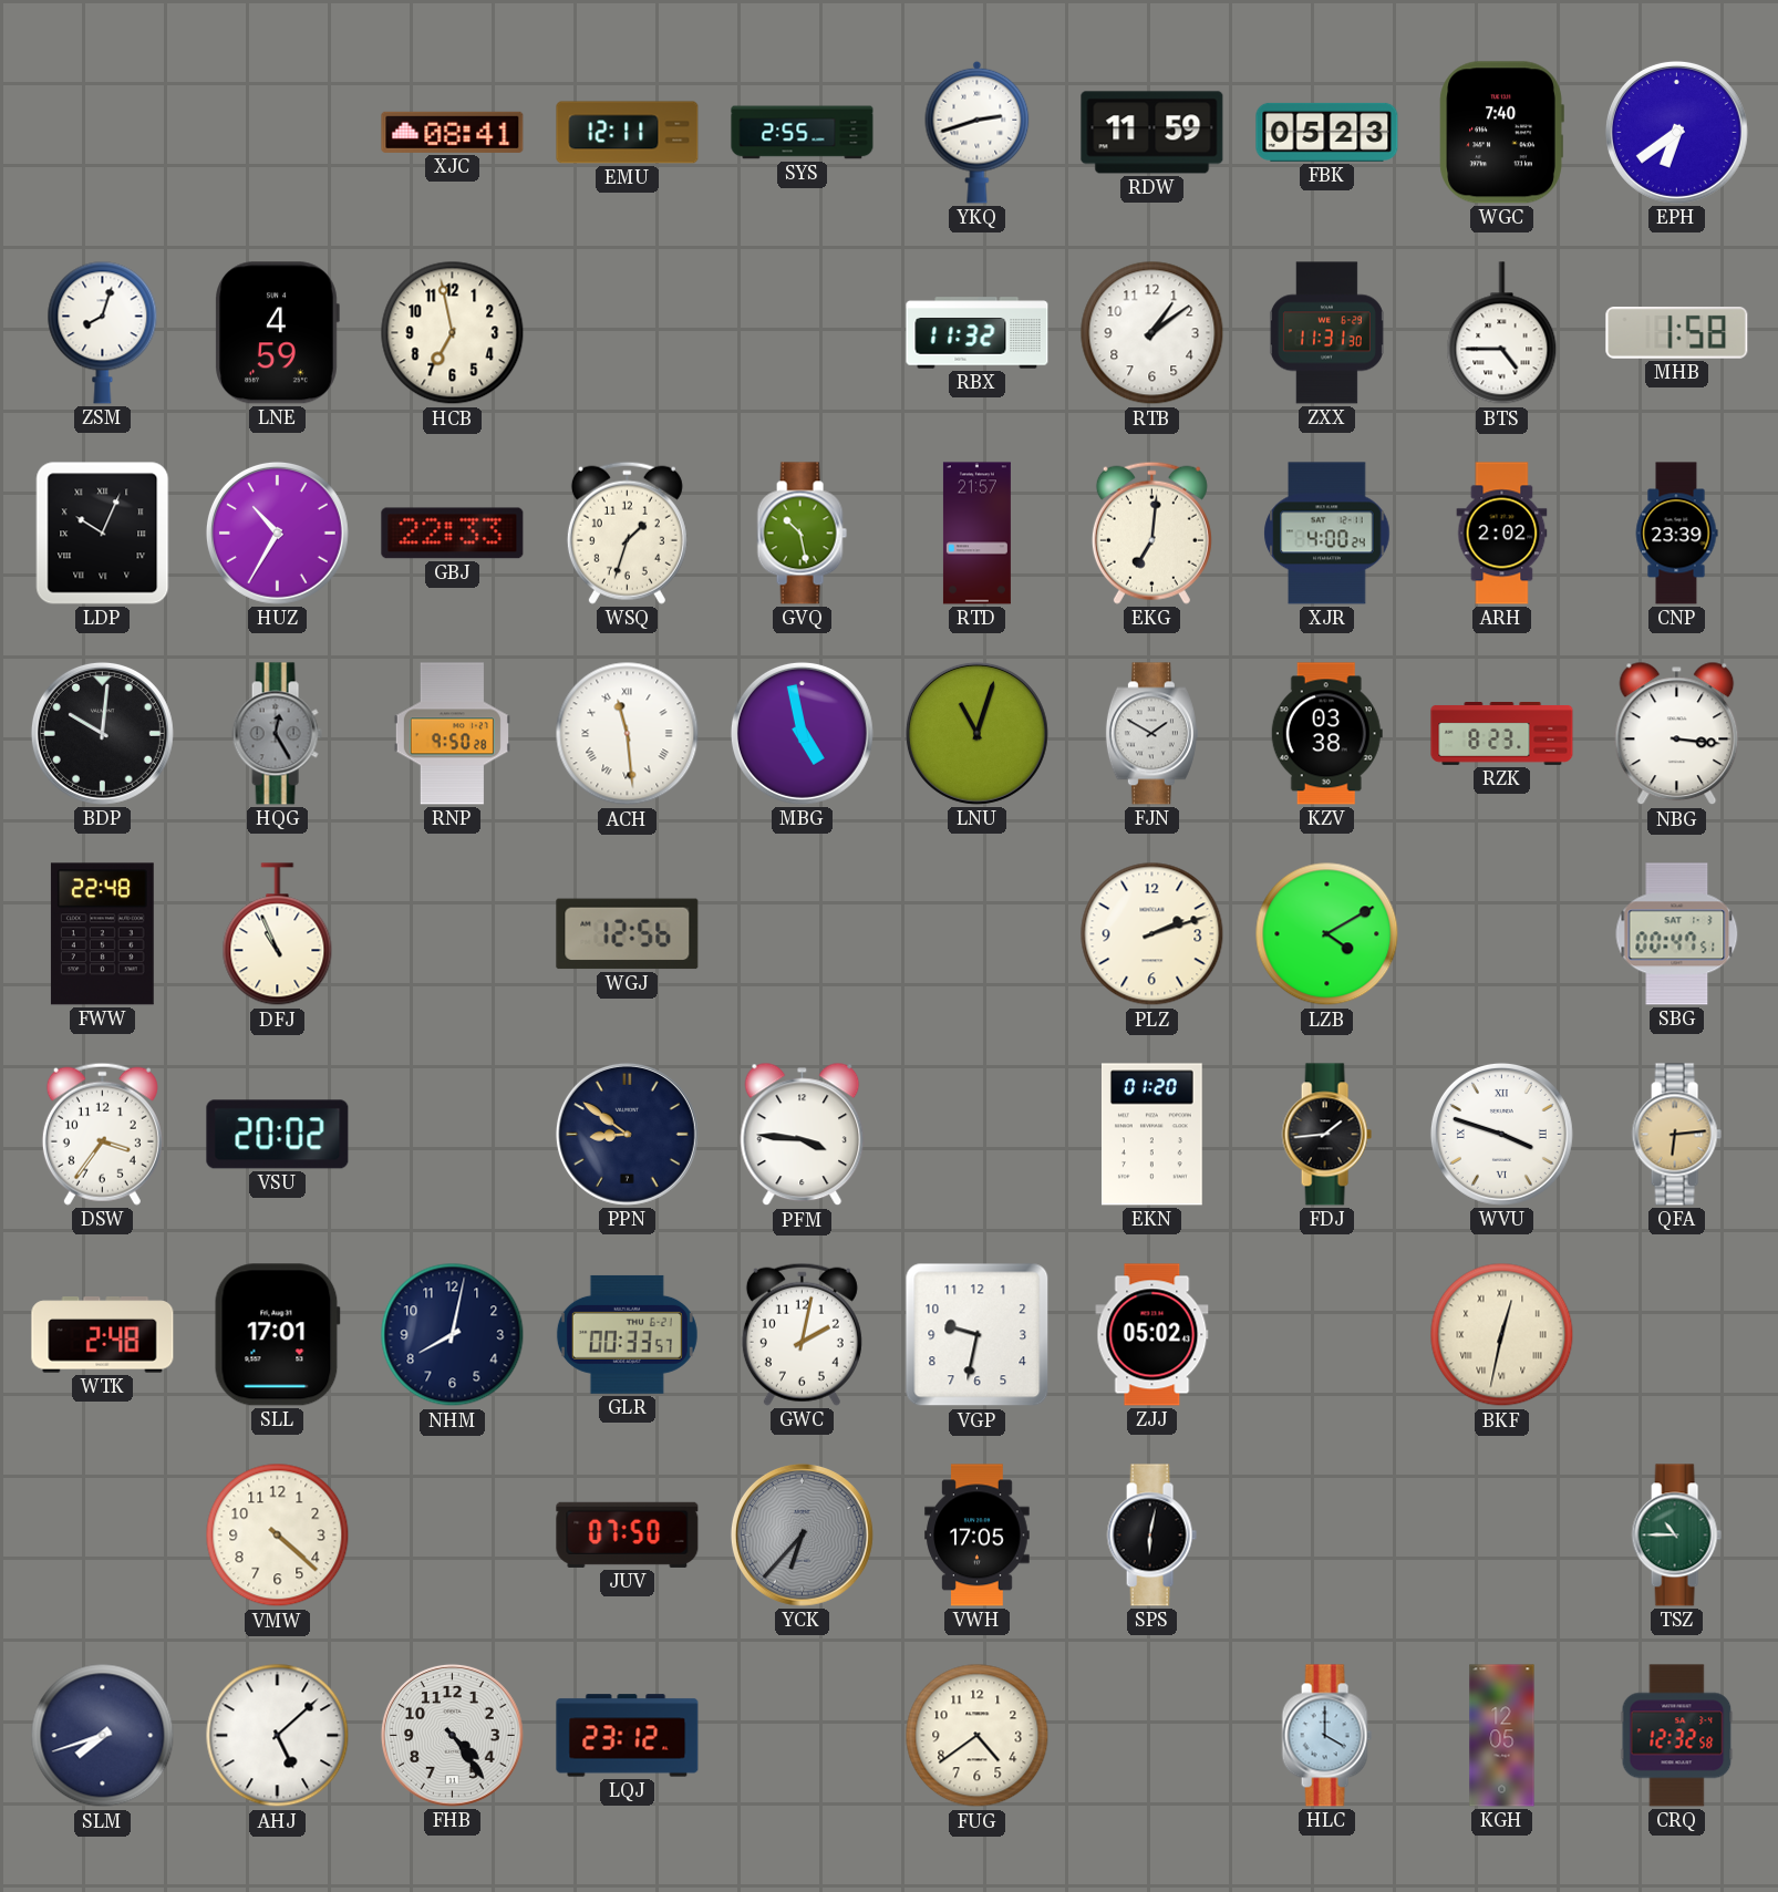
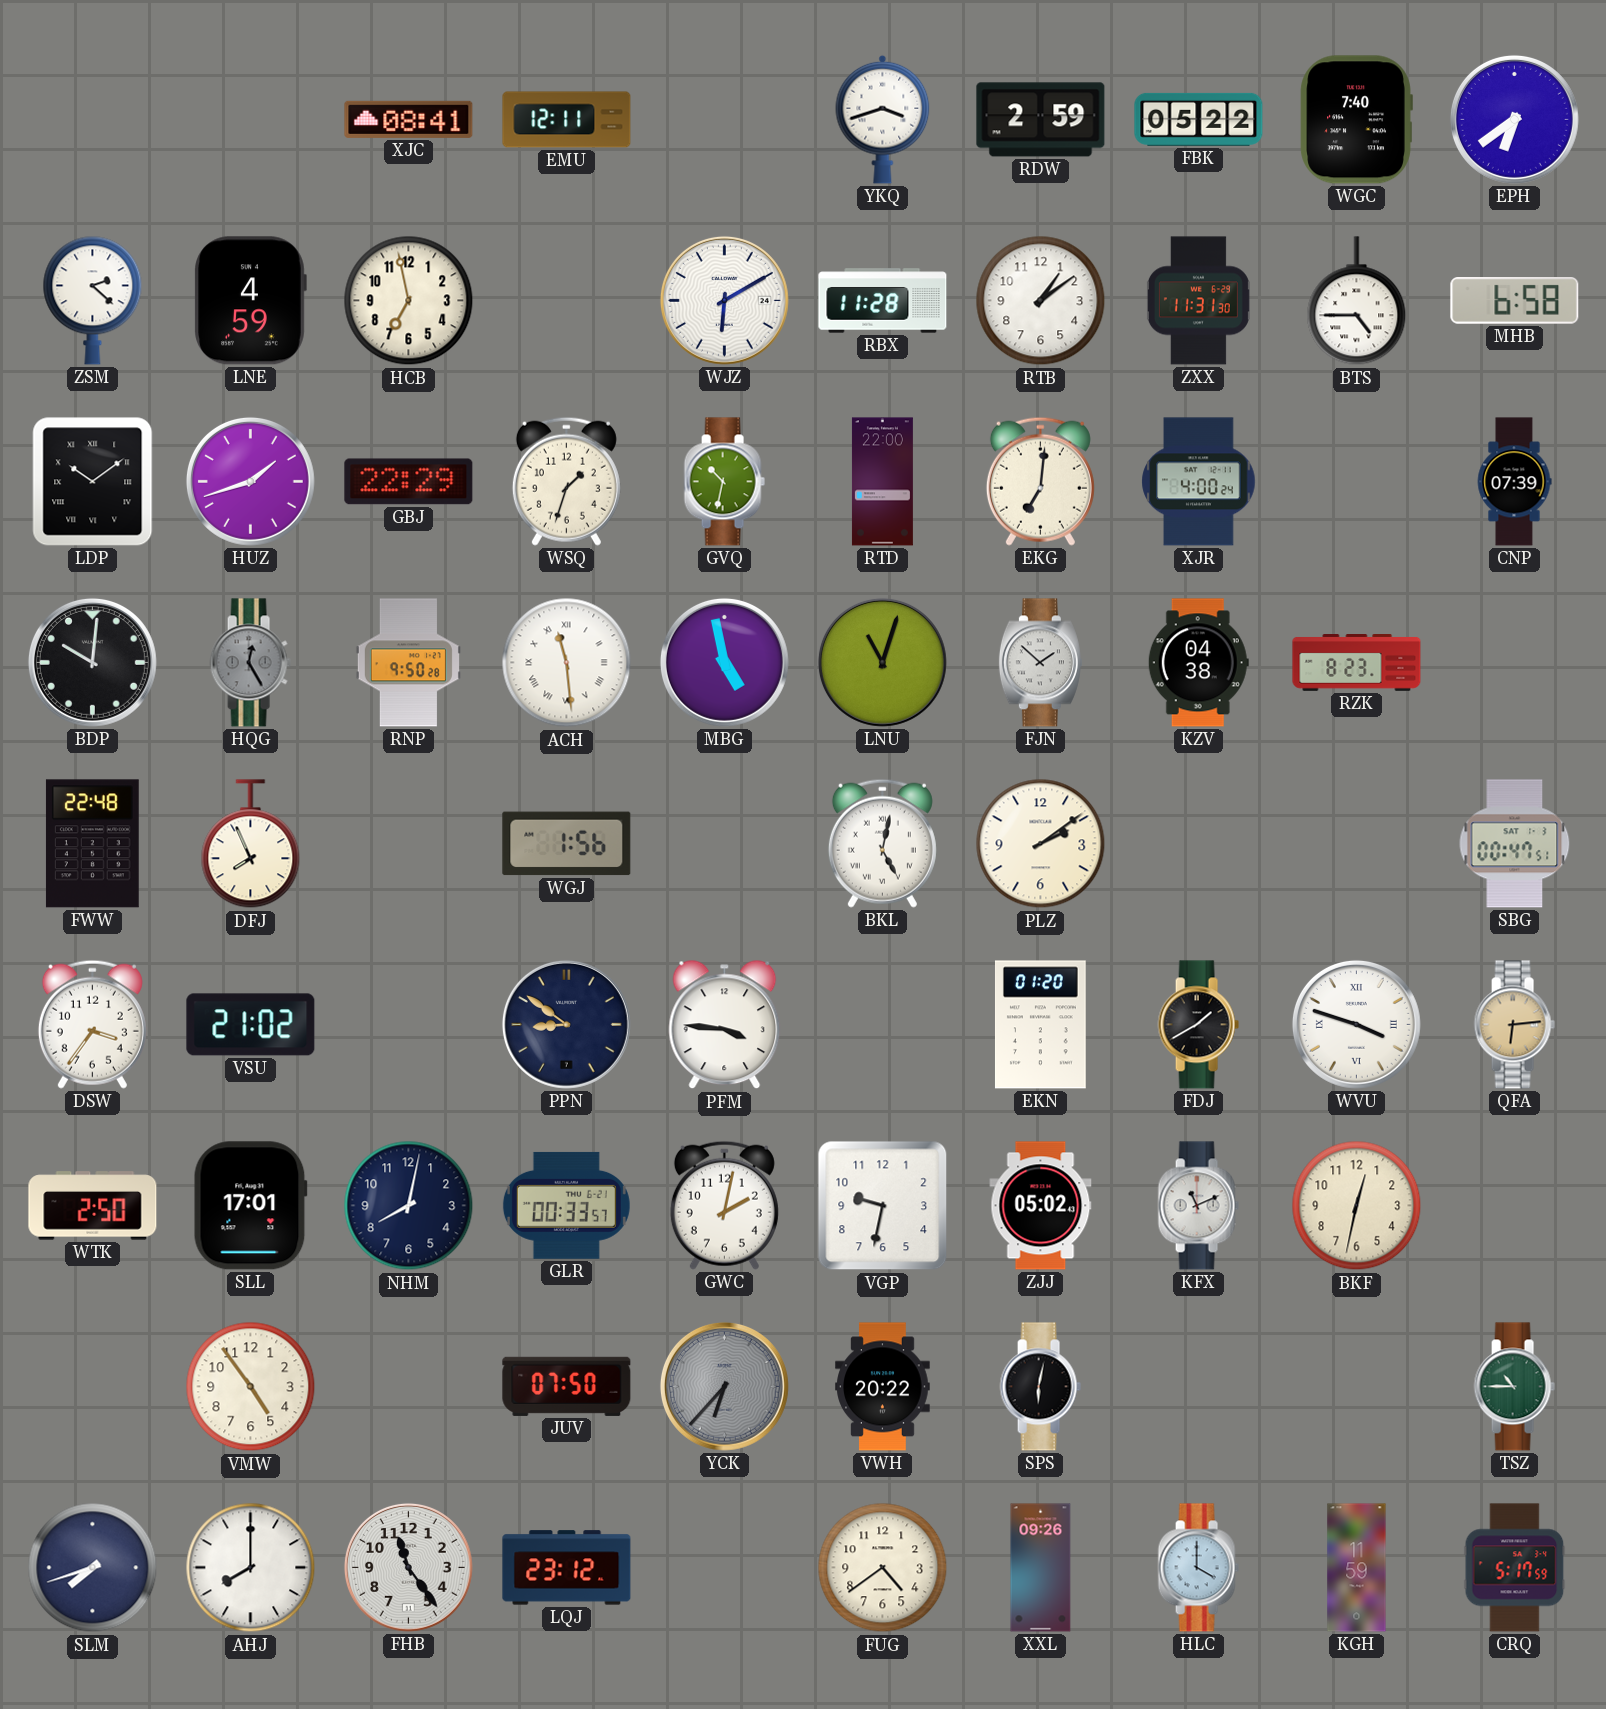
SYS: 2:55 -> none
YKQ: 2:42 -> 3:42
RDW: 11:59 -> 2:59
FBK: 05:23 -> 05:22
ZSM: 8:03 -> 2:22
WJZ: none -> 6:10
RBX: 11:32 -> 11:28
MHB: 1:58 -> 6:58
LDP: 10:04 -> 10:09
HUZ: 10:35 -> 1:42
GBJ: 22:33 -> 22:29
GVQ: 10:28 -> 10:32
RTD: 21:57 -> 22:00
ARH: 2:02 -> none
CNP: 23:39 -> 07:39
FJN: 1:50 -> 1:52
KZV: 03:38 -> 04:38
NBG: 3:16 -> none
DFJ: 10:56 -> 7:56
WGJ: 12:56 -> 1:56
BKL: none -> 5:02
PLZ: 2:12 -> 2:09
LZB: 4:10 -> none
VSU: 20:02 -> 21:02
FDJ: 1:44 -> 1:40
WTK: 2:48 -> 2:50
KFX: none -> 11:11
BKF numerals: Roman -> Arabic
VMW: 4:22 -> 4:54
VWH: 17:05 -> 20:22
AHJ: 5:08 -> 8:00
FHB: 4:24 -> 11:24
XXL: none -> 09:26
KGH: 12:05 -> 11:59
CRQ: 12:32 -> 5:17
